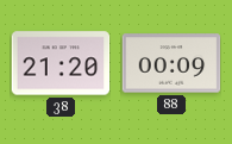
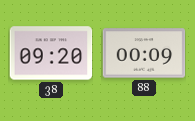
38: 21:20 -> 09:20
